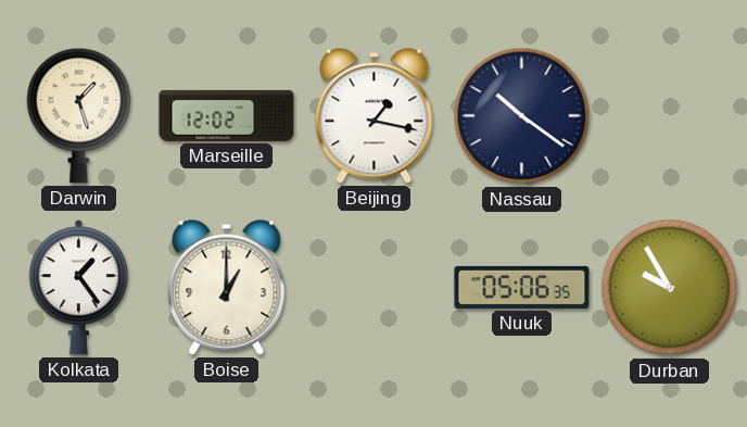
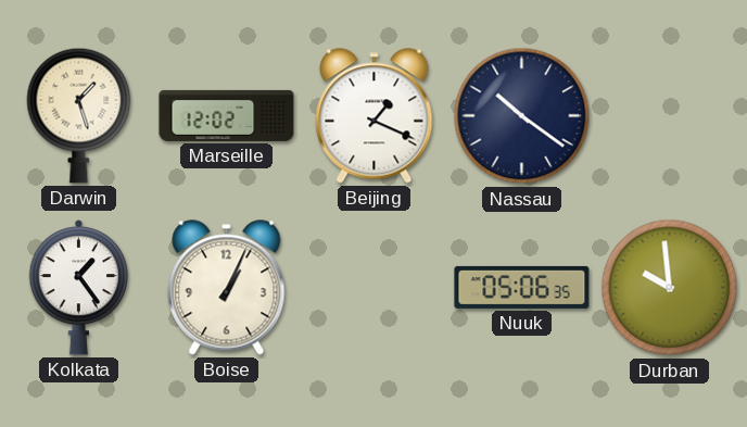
Beijing: 1:17 -> 1:19
Boise: 1:00 -> 1:04
Durban: 9:55 -> 9:59
